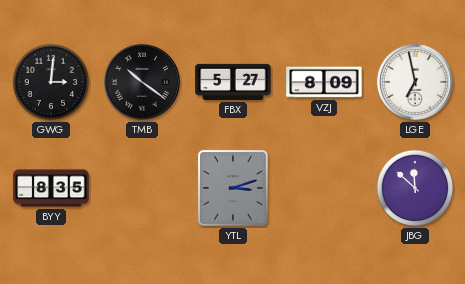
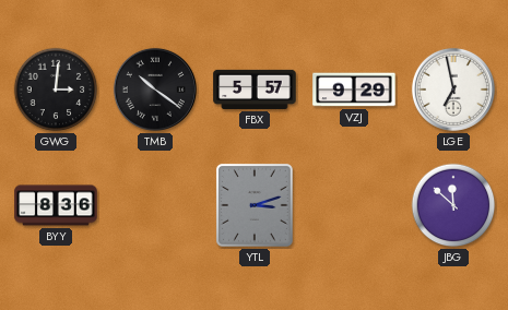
FBX: 5:27 -> 5:57
VZJ: 8:09 -> 9:29
BYY: 8:35 -> 8:36
